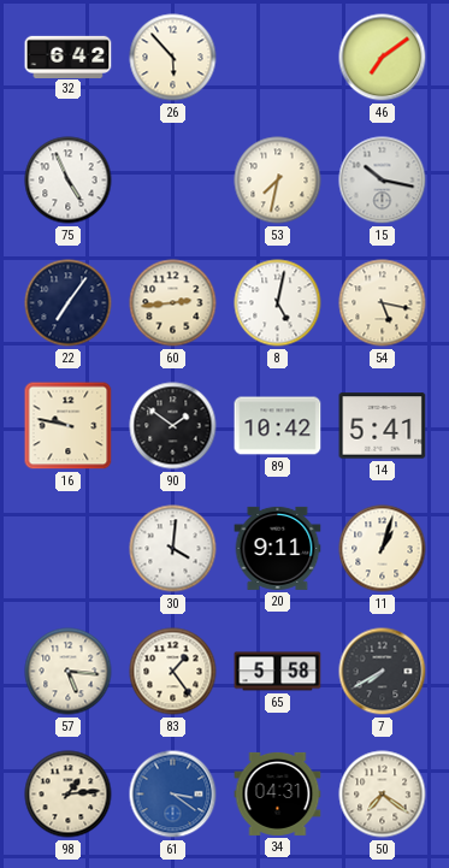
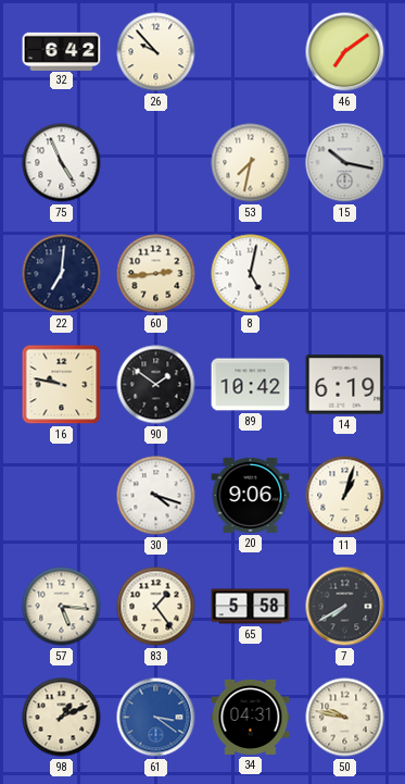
26: 5:53 -> 9:53
22: 7:06 -> 7:01
54: 5:17 -> none
14: 5:41 -> 6:19
30: 4:01 -> 4:18
20: 9:11 -> 9:06
98: 1:14 -> 1:11
50: 7:21 -> 9:47
